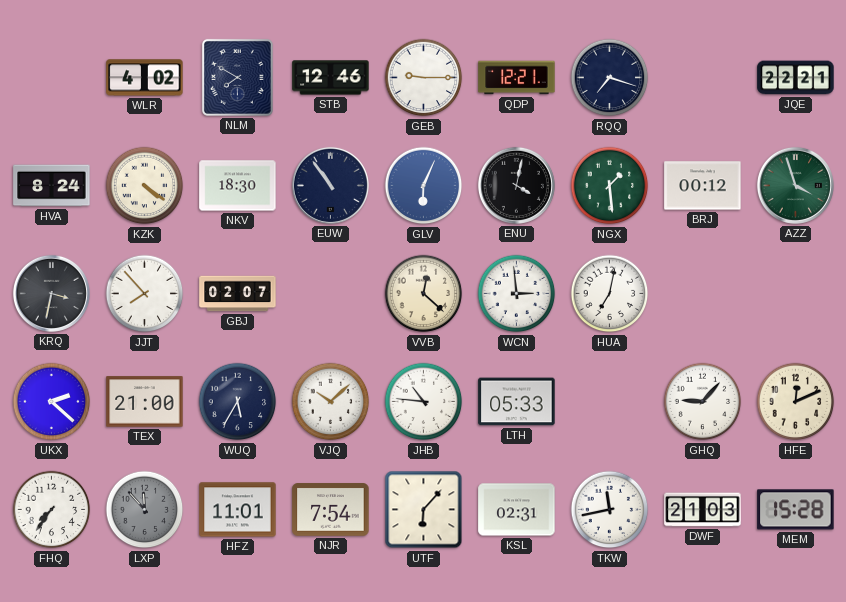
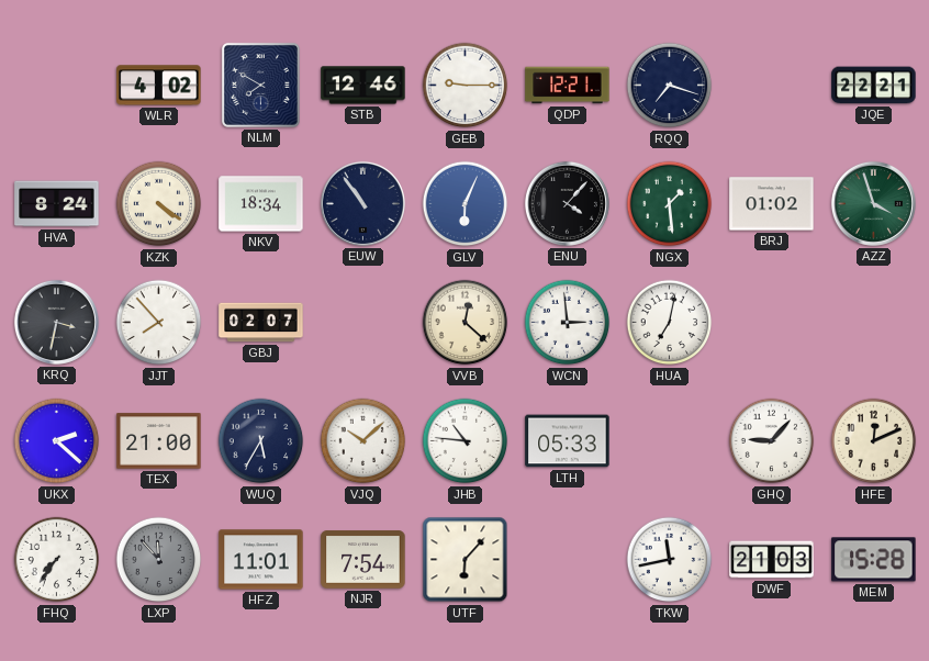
NKV: 18:30 -> 18:34
ENU: 4:02 -> 4:07
BRJ: 00:12 -> 01:02
KSL: 02:31 -> none
